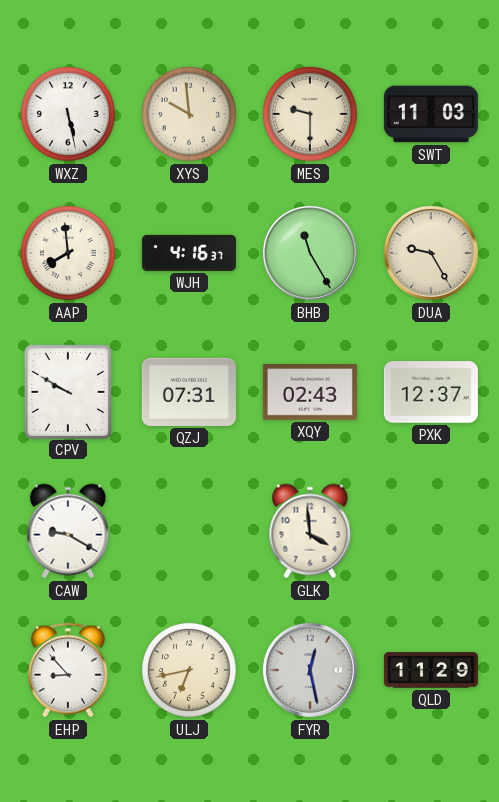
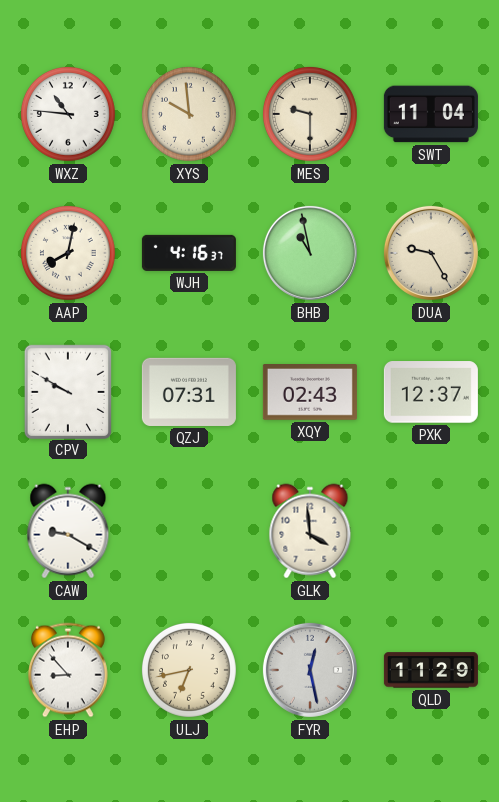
WXZ: 5:28 -> 10:46
SWT: 11:03 -> 11:04
AAP: 7:59 -> 8:02
BHB: 11:25 -> 10:58
